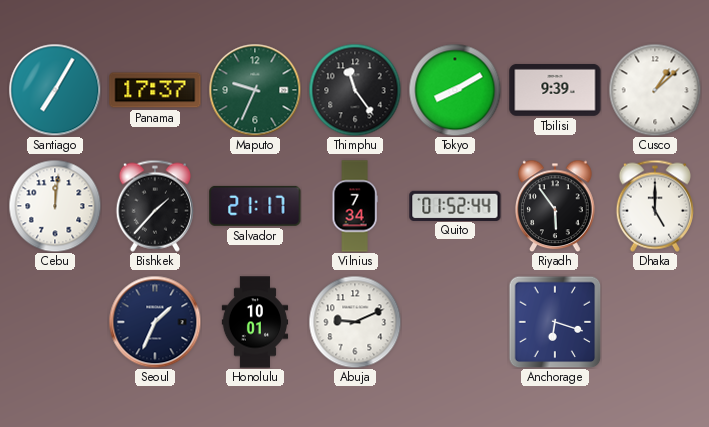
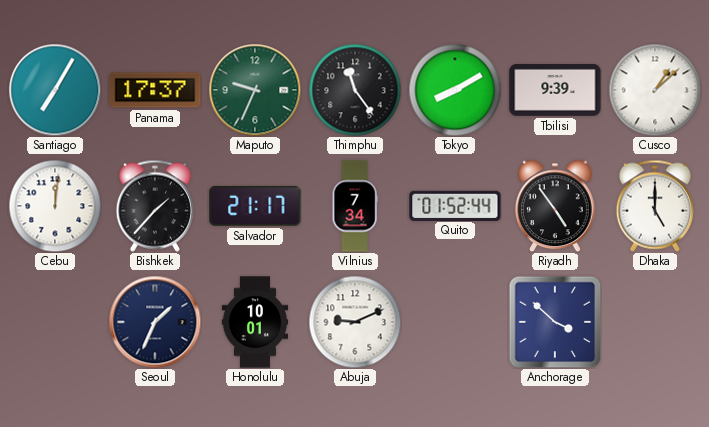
Riyadh: 5:54 -> 4:54
Anchorage: 6:18 -> 3:52
